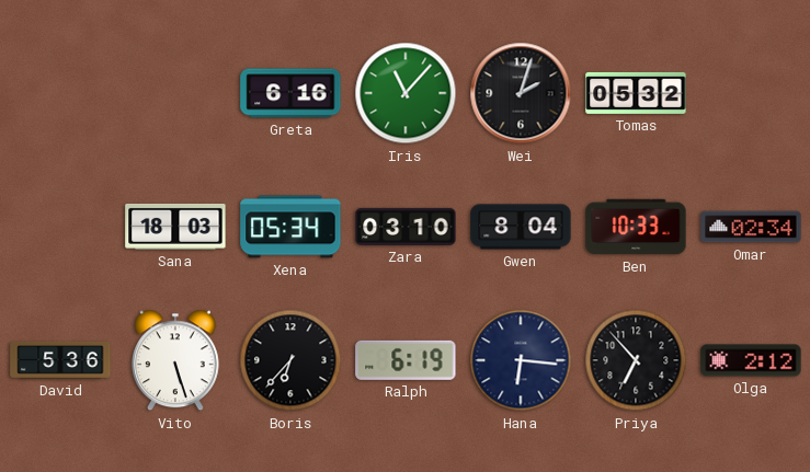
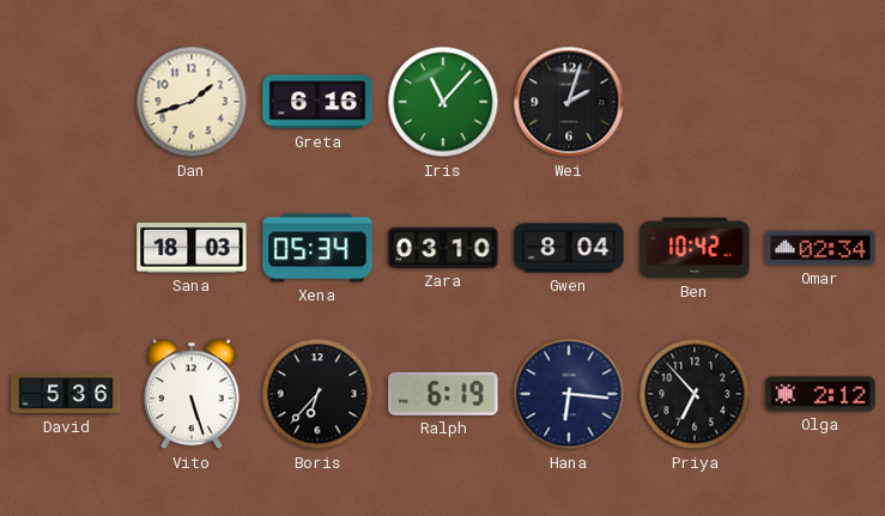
Dan: none -> 1:42
Tomas: 05:32 -> none
Ben: 10:33 -> 10:42
